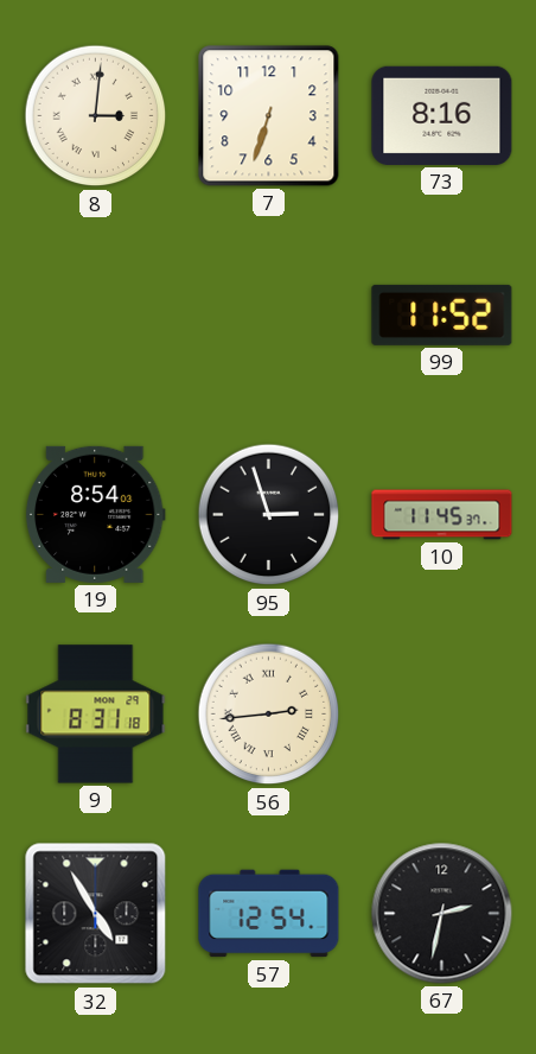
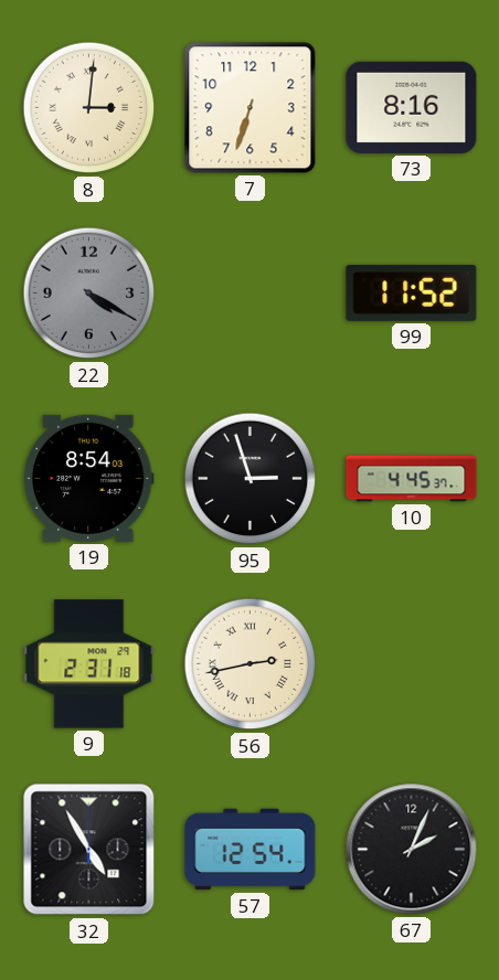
22: none -> 4:20
10: 11:45 -> 4:45
9: 8:31 -> 2:31
56: 2:44 -> 2:43
67: 2:32 -> 2:04
